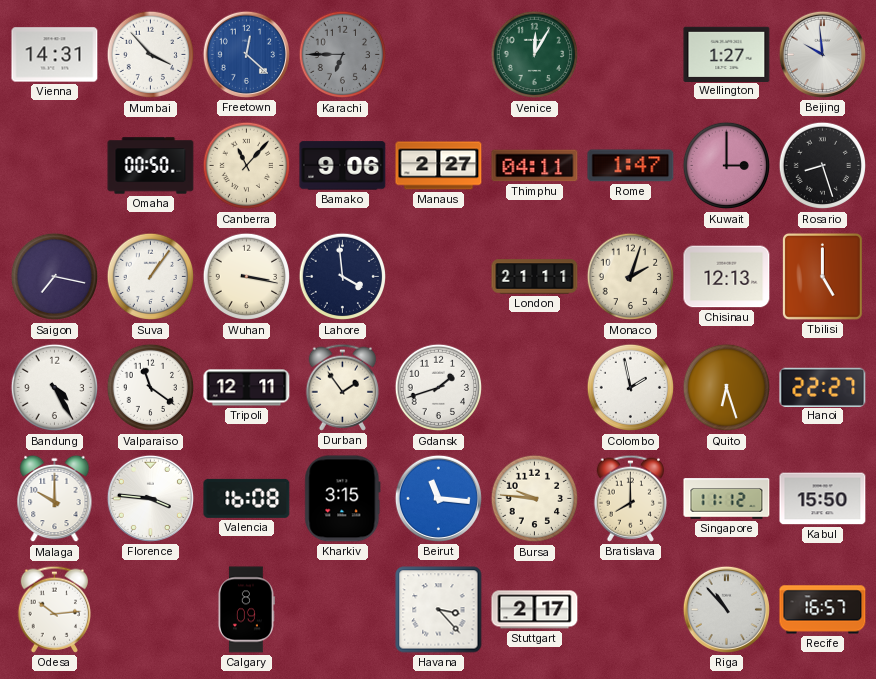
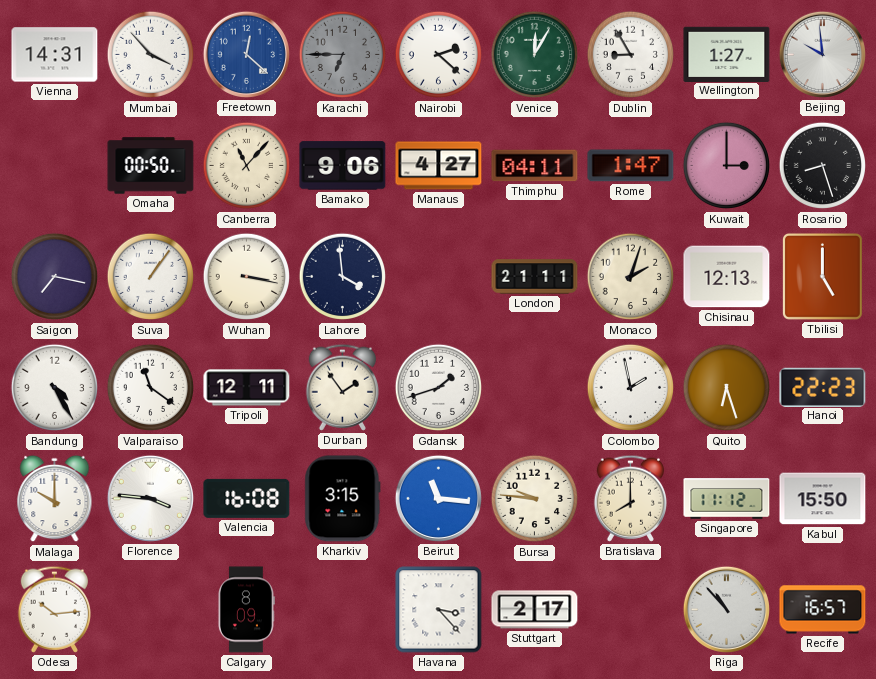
Nairobi: none -> 2:22
Dublin: none -> 8:55
Manaus: 2:27 -> 4:27
Hanoi: 22:27 -> 22:23
